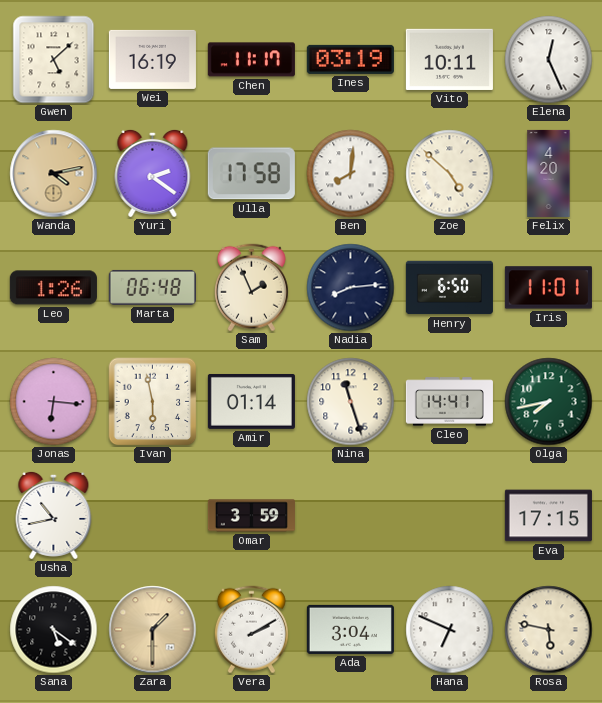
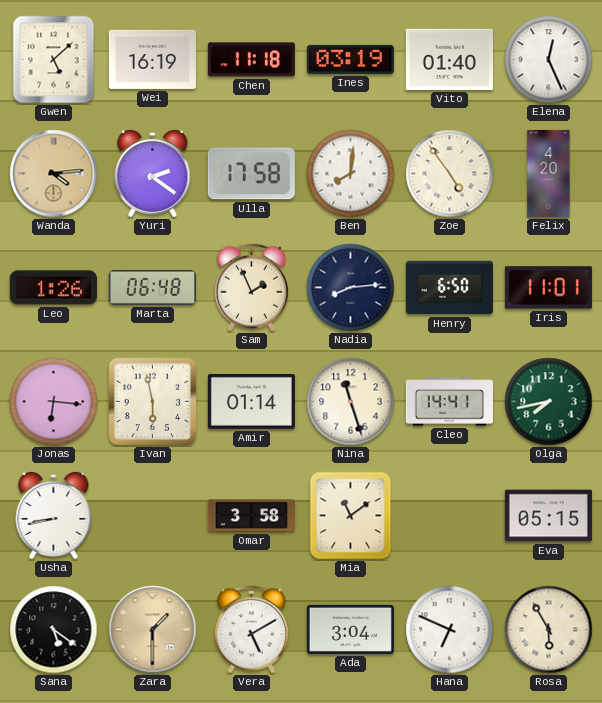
Chen: 11:17 -> 11:18
Vito: 10:11 -> 01:40
Wanda: 4:13 -> 4:14
Zoe: 4:52 -> 4:54
Usha: 10:43 -> 8:43
Omar: 3:59 -> 3:58
Mia: none -> 11:09
Eva: 17:15 -> 05:15
Vera: 2:10 -> 5:10
Rosa: 5:47 -> 5:55
